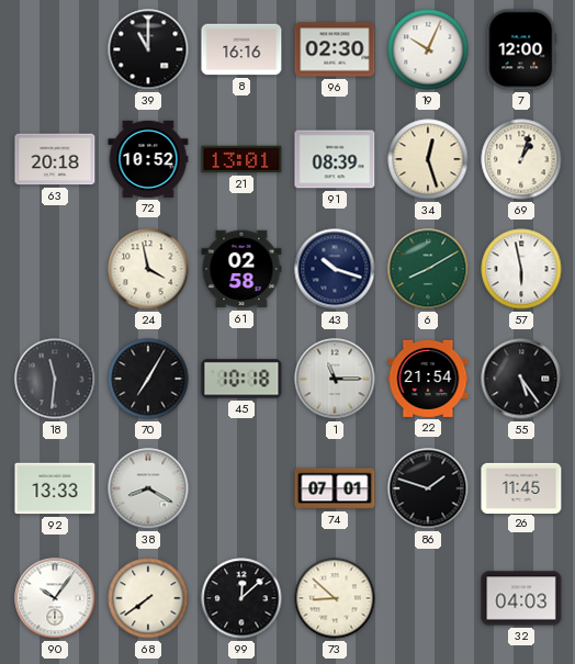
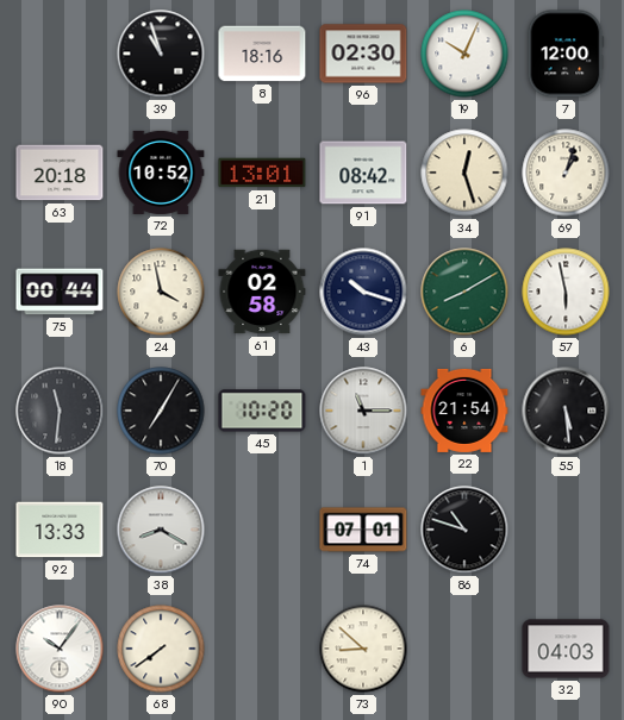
39: 11:00 -> 10:57
8: 16:16 -> 18:16
91: 08:39 -> 08:42
75: none -> 00:44
45: 10:18 -> 10:20
55: 5:24 -> 5:29
86: 1:48 -> 10:48
26: 11:45 -> none
99: 12:08 -> none
